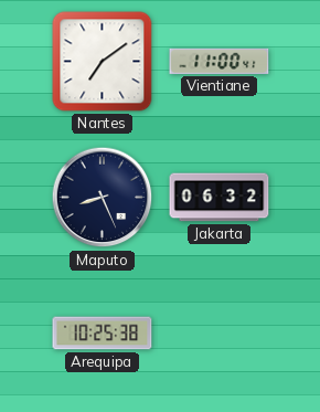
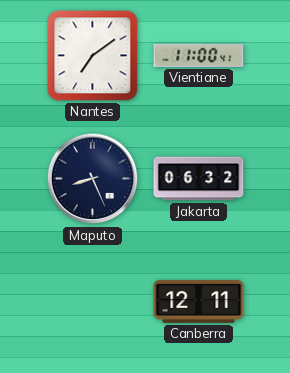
Arequipa: 10:25 -> none
Canberra: none -> 12:11
